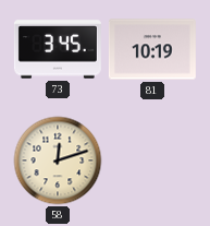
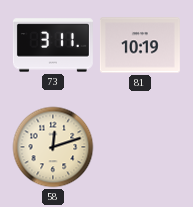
73: 3:45 -> 3:11
